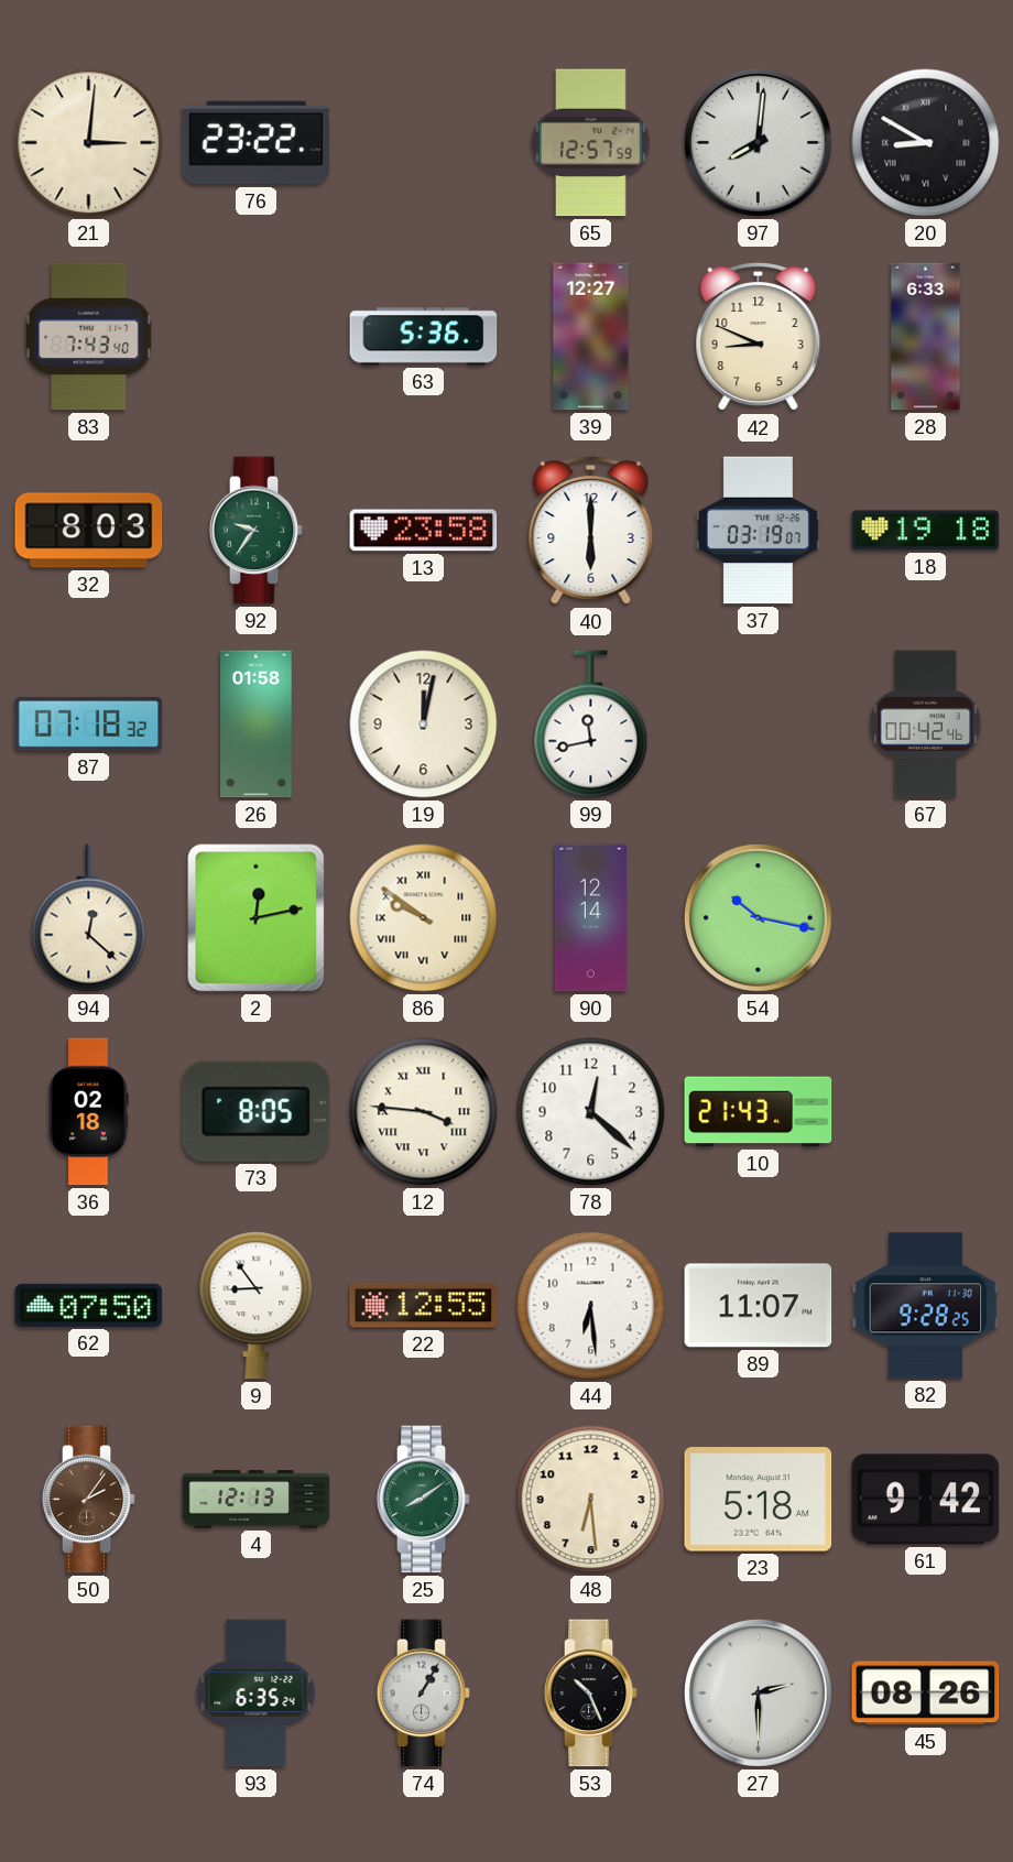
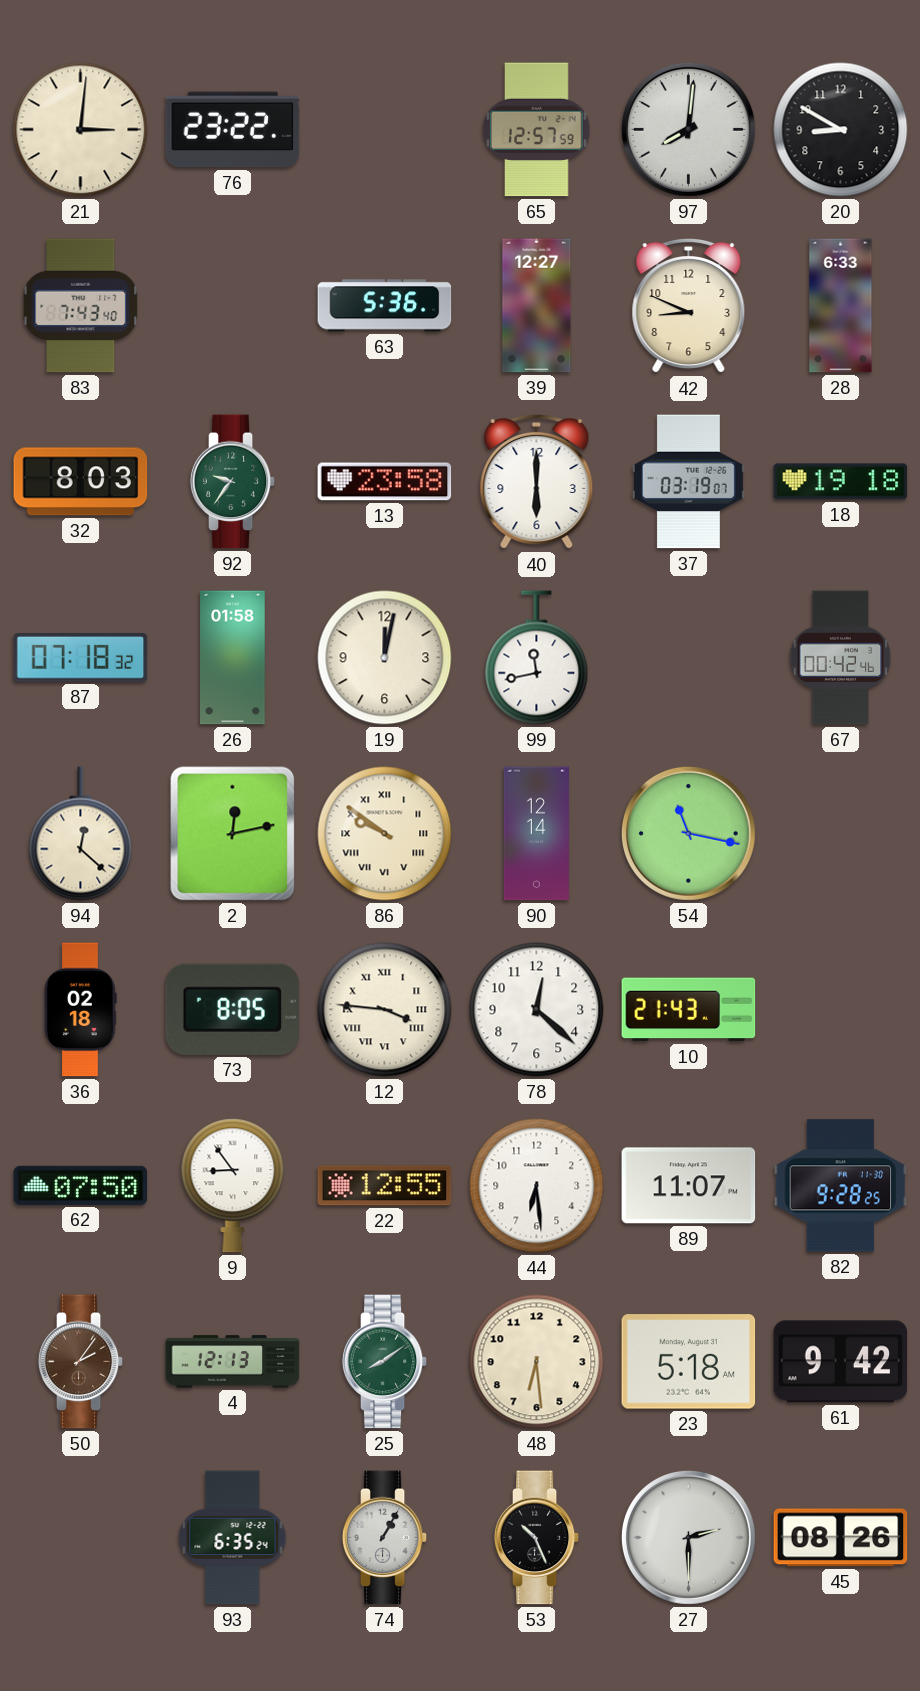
20 numerals: Roman -> Arabic
54: 10:17 -> 11:17
